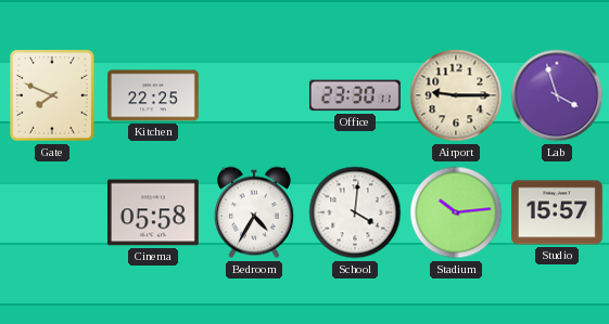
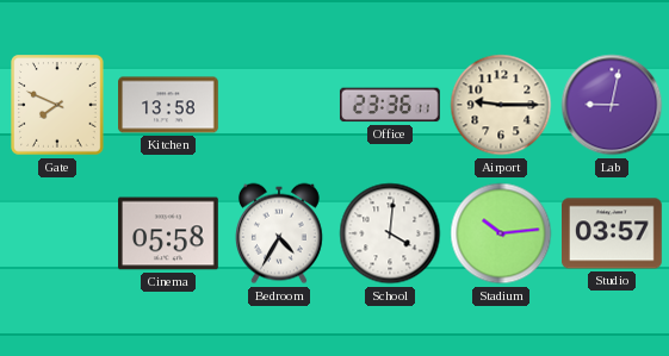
Kitchen: 22:25 -> 13:58
Office: 23:30 -> 23:36
Lab: 3:57 -> 9:02
Studio: 15:57 -> 03:57
